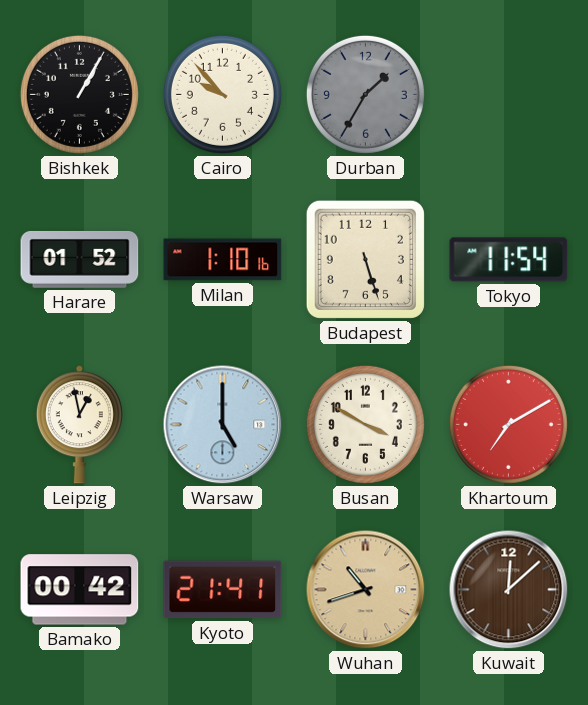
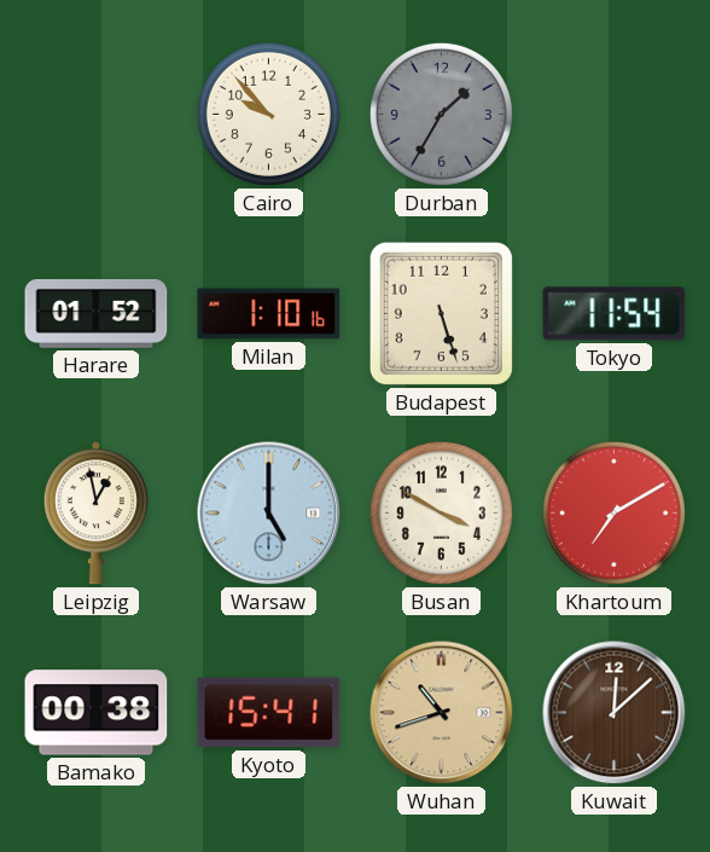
Bishkek: 1:05 -> none
Bamako: 00:42 -> 00:38
Kyoto: 21:41 -> 15:41
